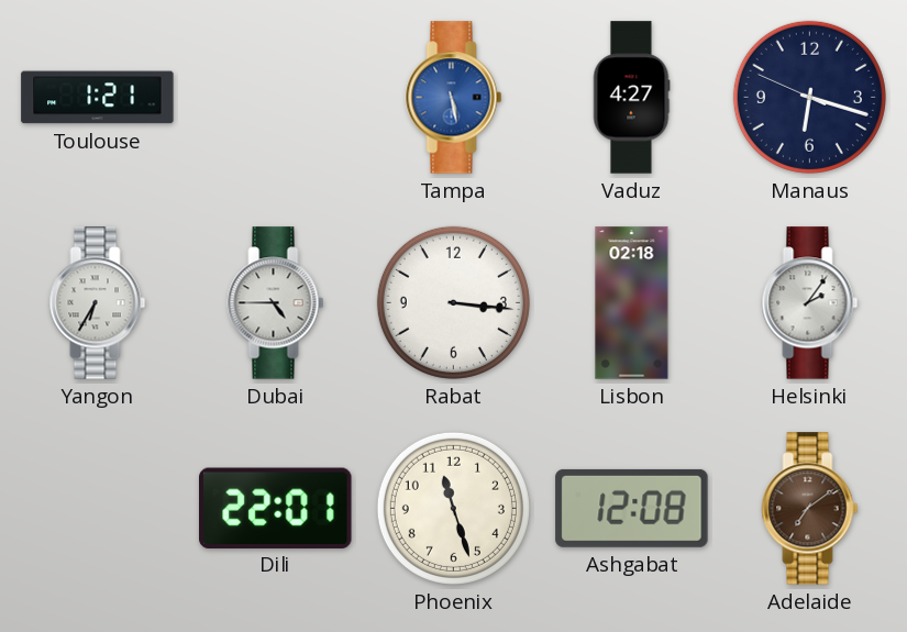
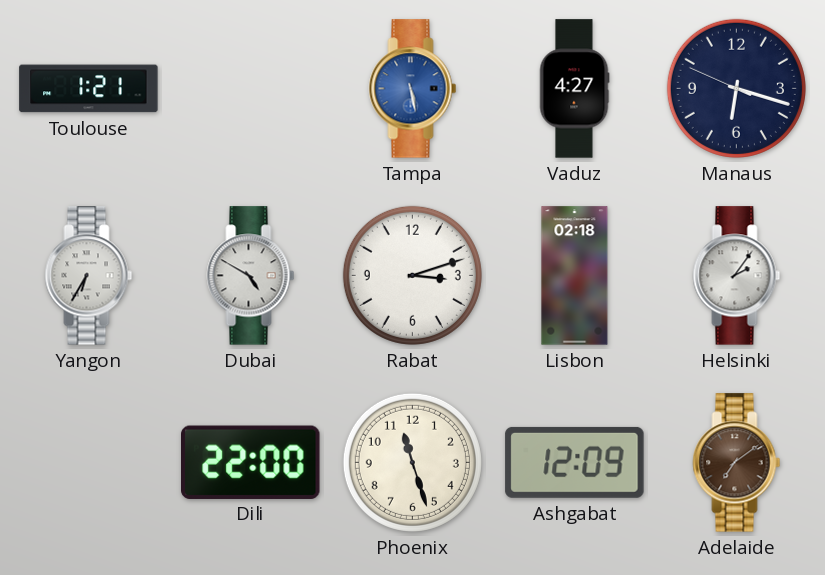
Dubai: 4:45 -> 4:50
Rabat: 3:16 -> 3:12
Dili: 22:01 -> 22:00
Ashgabat: 12:08 -> 12:09
